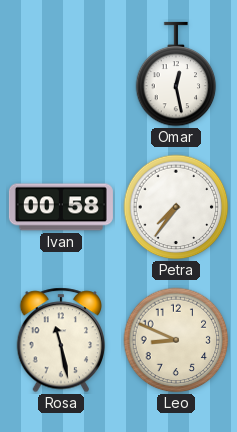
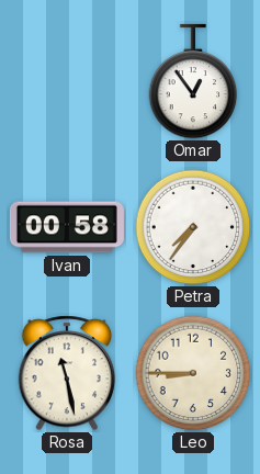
Omar: 12:28 -> 12:54
Leo: 8:49 -> 8:45
